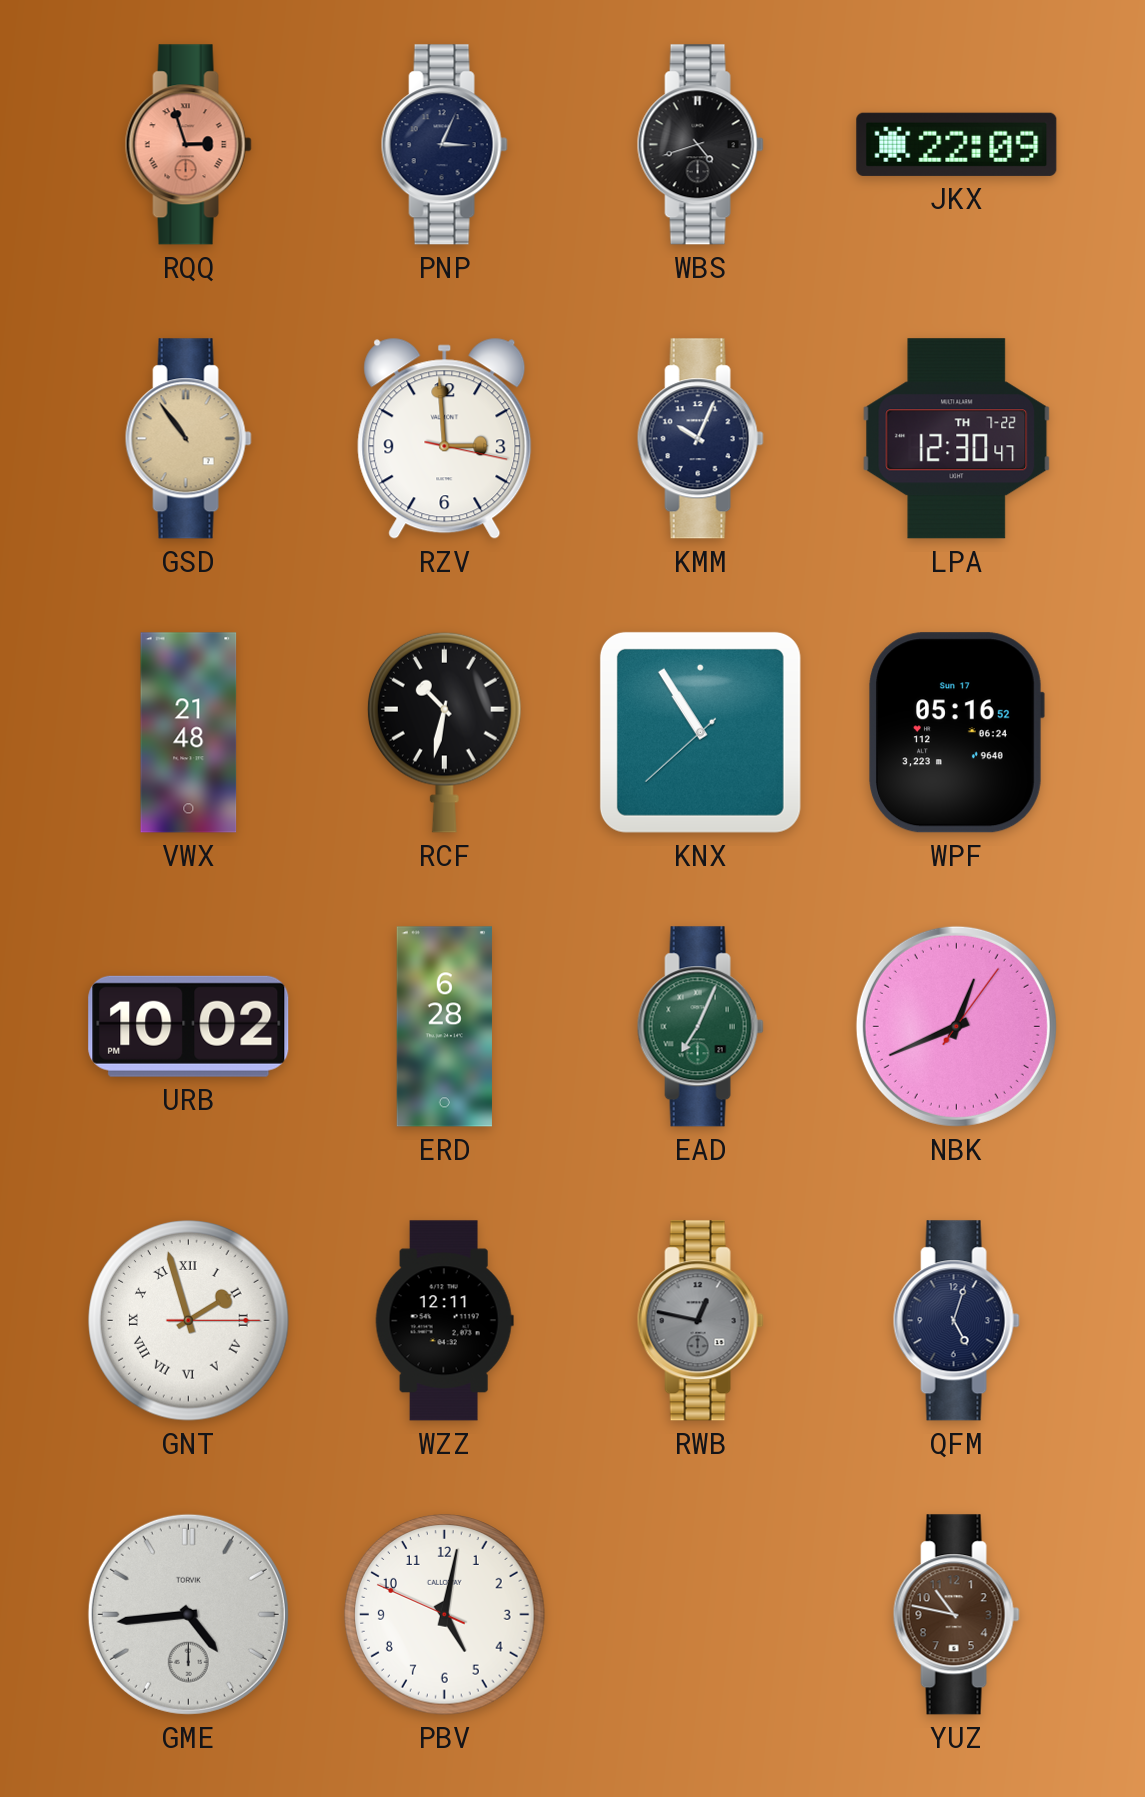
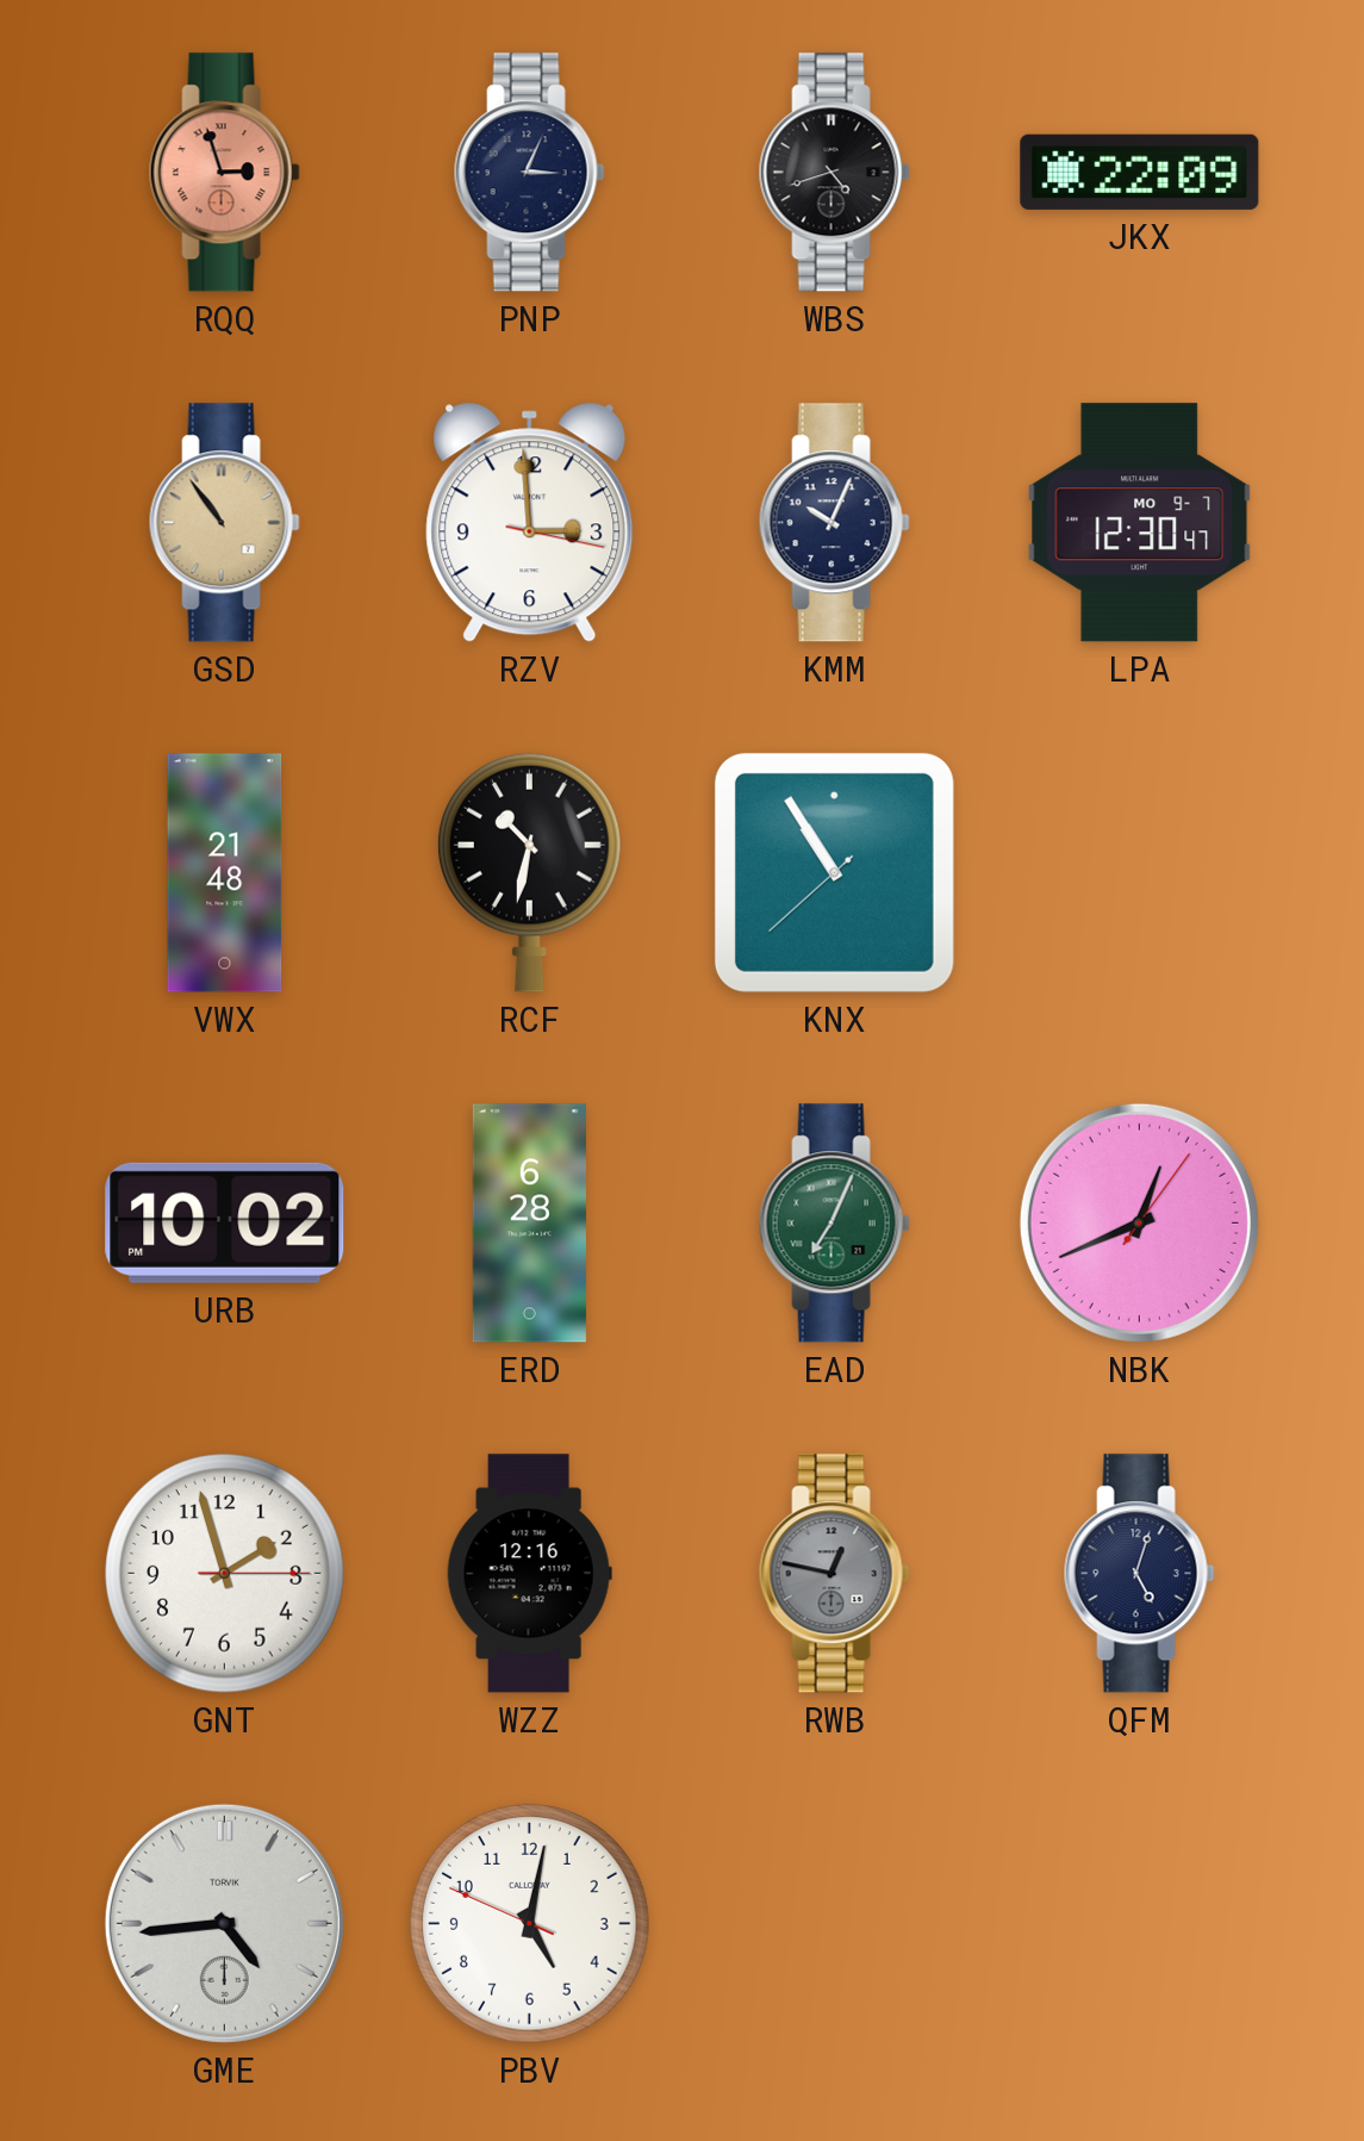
LPA date: TH 7-22 -> MO 9-7
WPF: 05:16 -> none
GNT numerals: Roman -> Arabic
WZZ: 12:11 -> 12:16
YUZ: 10:47 -> none
